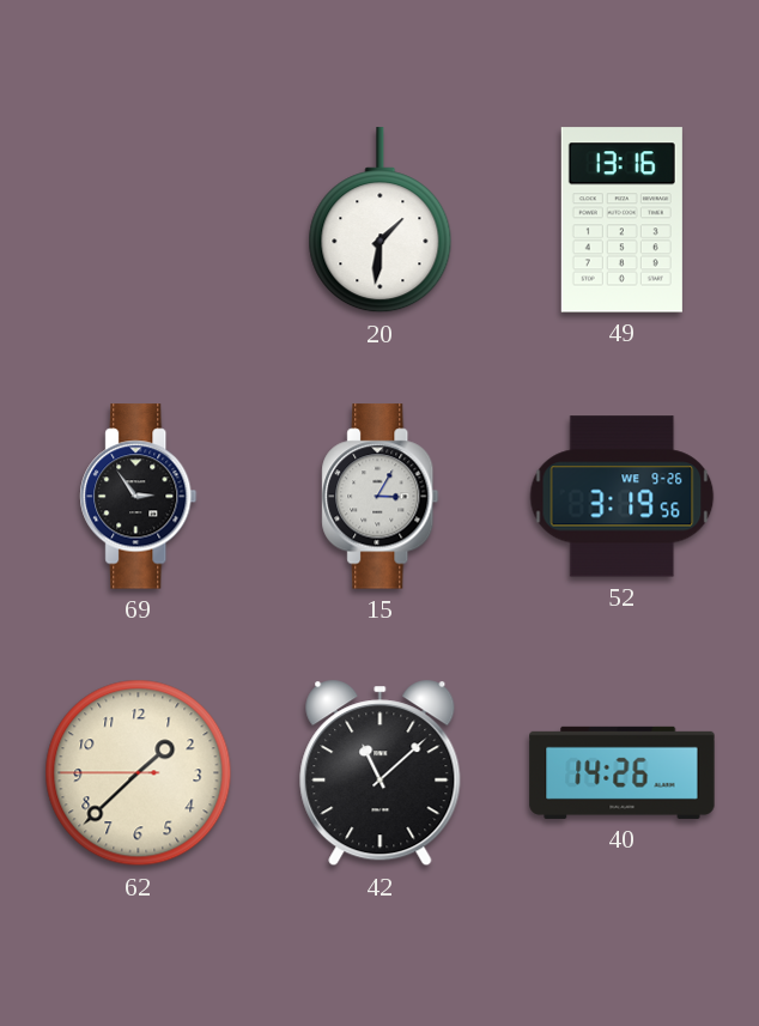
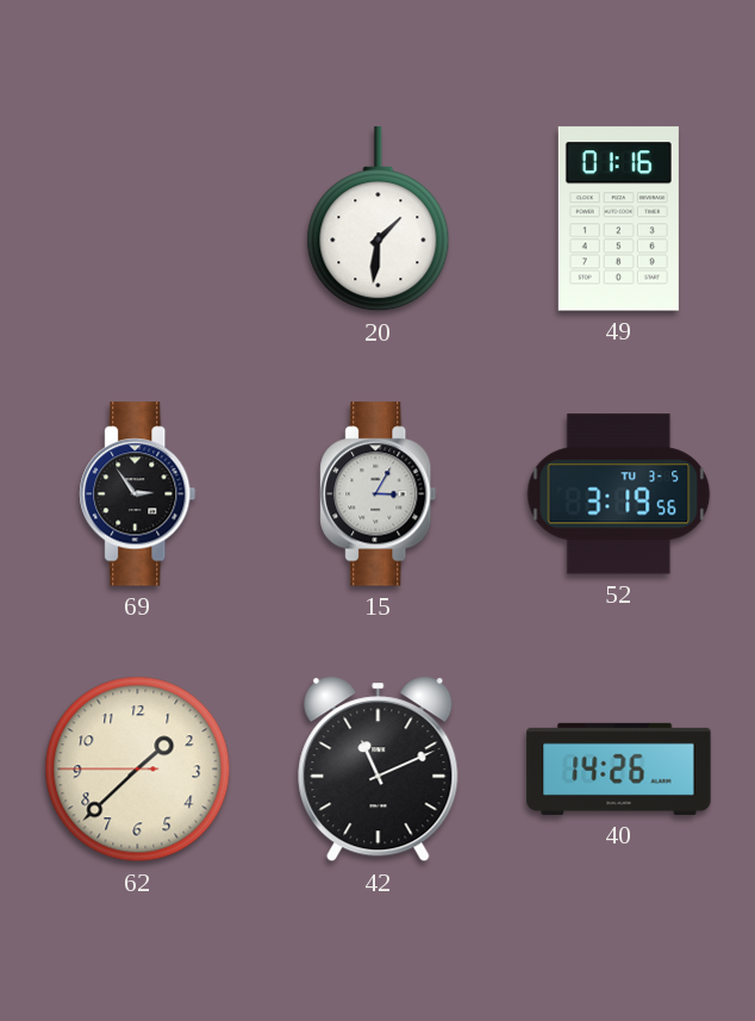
49: 13:16 -> 01:16
52 date: WE 9-26 -> TU 3-5
42: 11:08 -> 11:11
